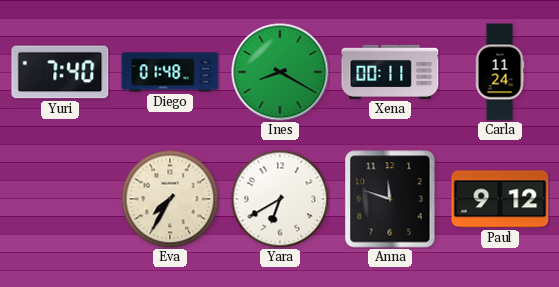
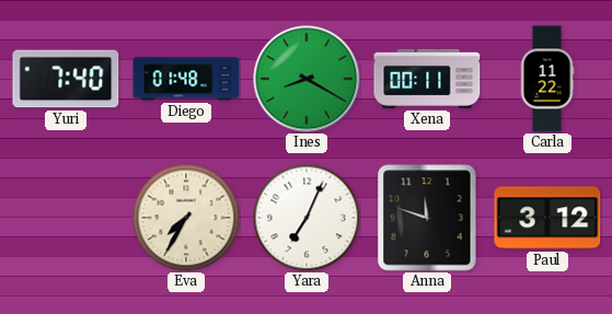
Carla: 11:24 -> 11:22
Yara: 6:40 -> 7:04
Paul: 9:12 -> 3:12
